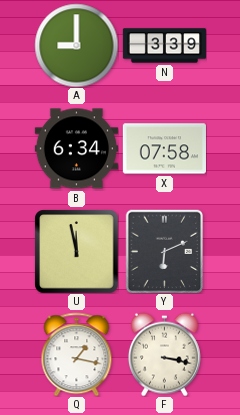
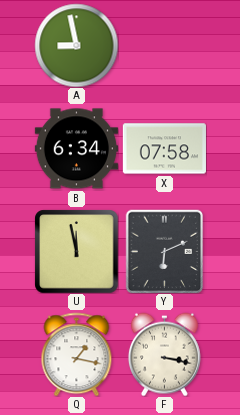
A: 9:00 -> 8:58
N: 3:39 -> none
